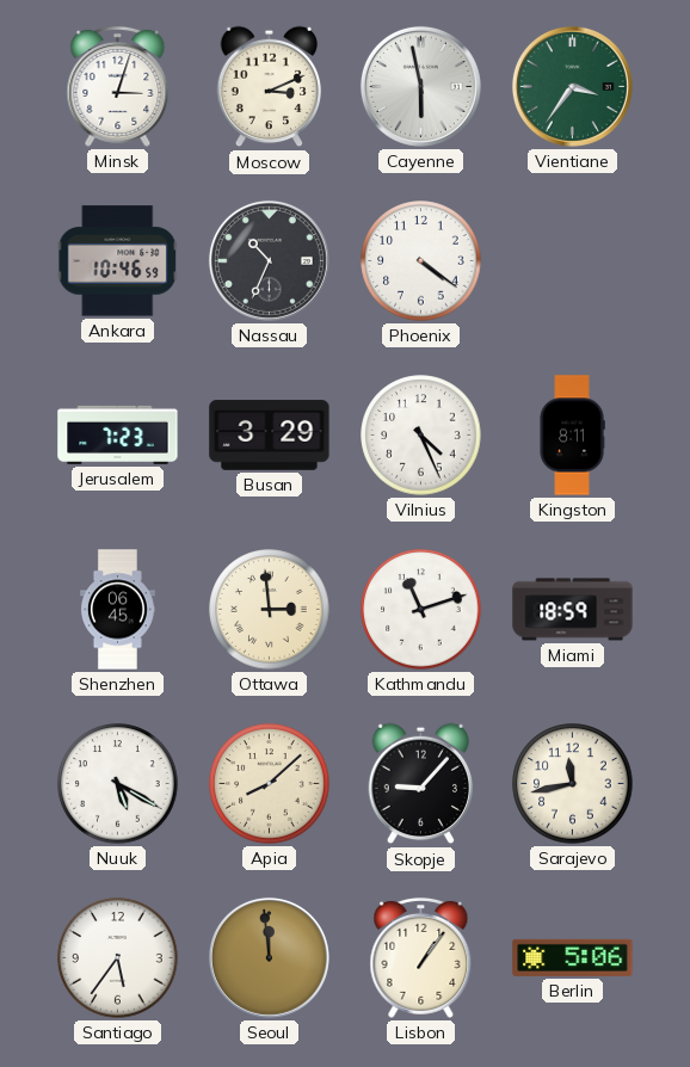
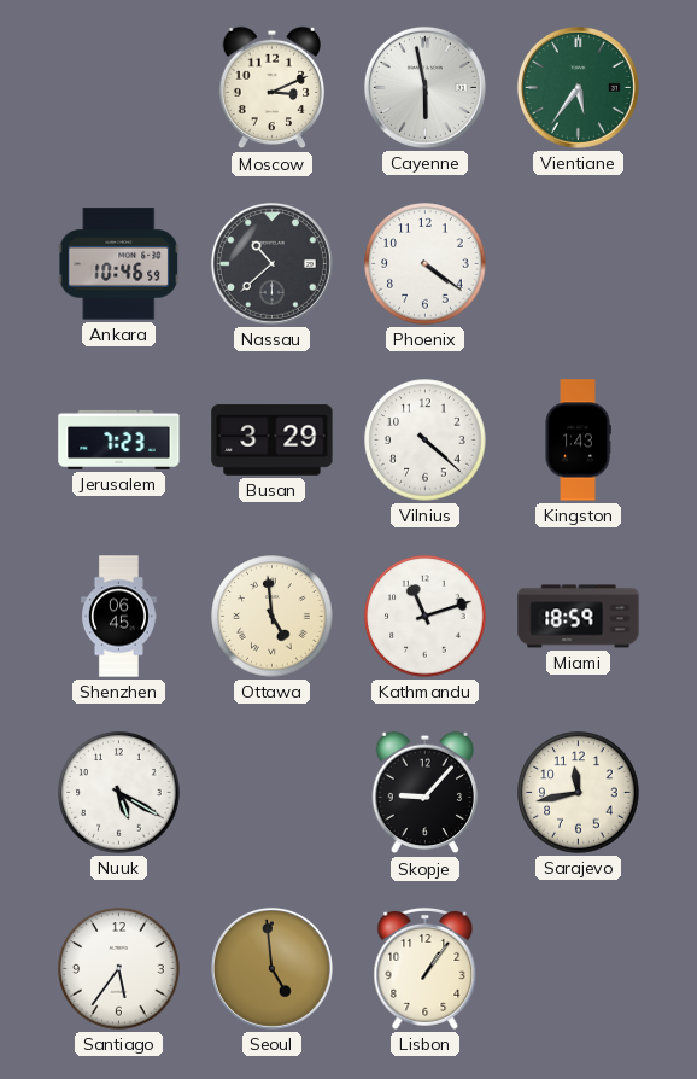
Minsk: 3:03 -> none
Vientiane: 3:36 -> 5:36
Nassau: 10:34 -> 10:38
Vilnius: 4:26 -> 4:22
Kingston: 8:11 -> 1:43
Ottawa: 2:59 -> 4:59
Apia: 8:08 -> none
Seoul: 11:59 -> 4:59
Berlin: 5:06 -> none
